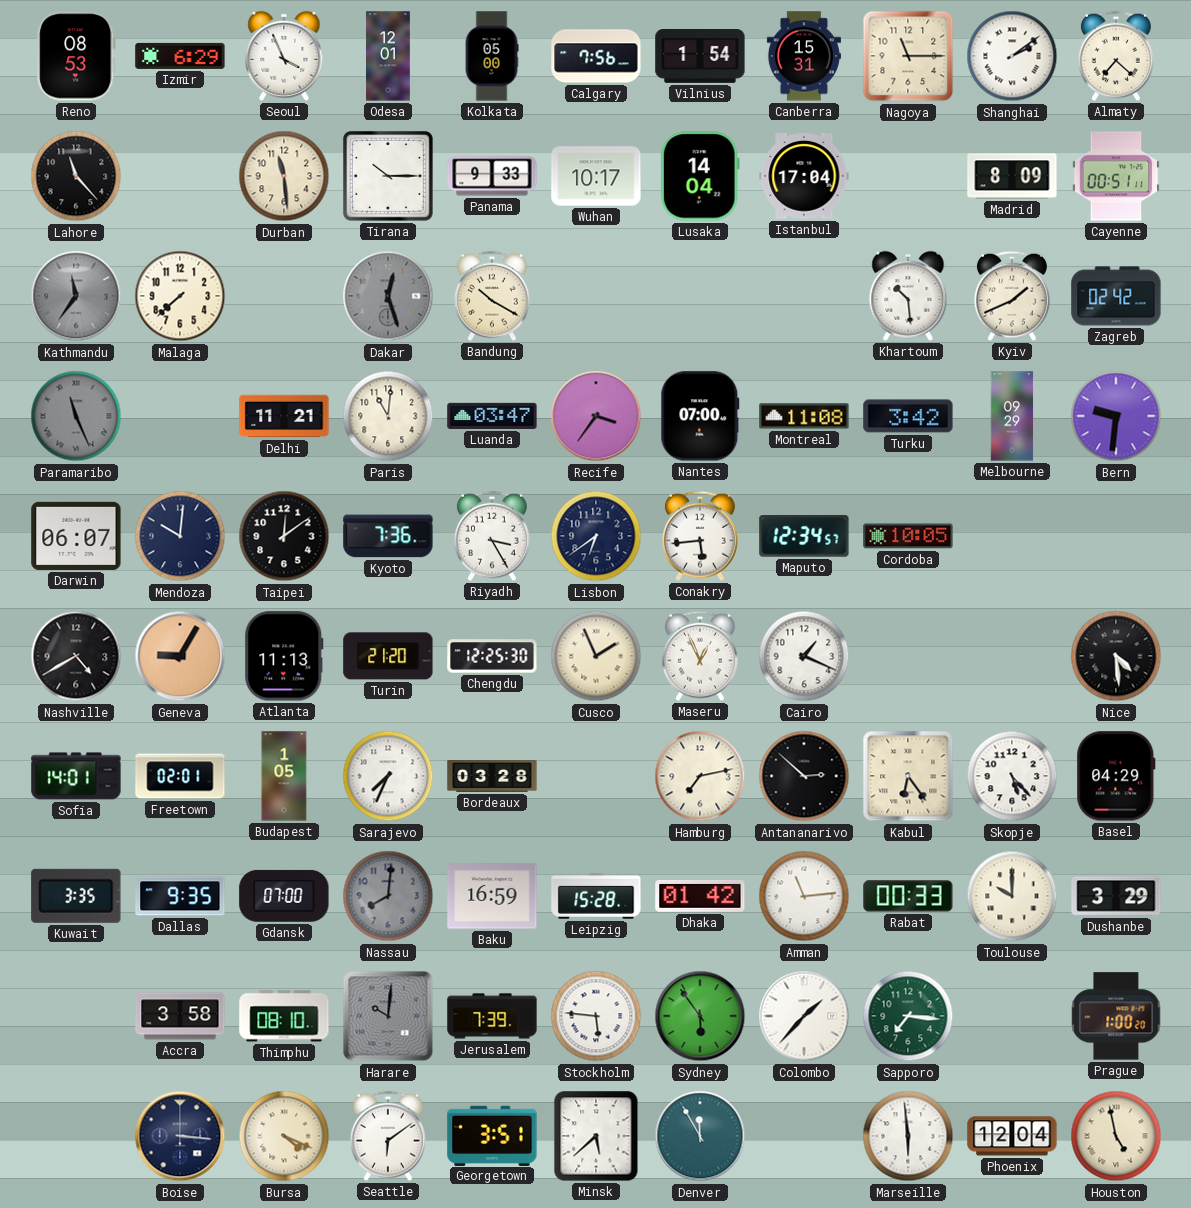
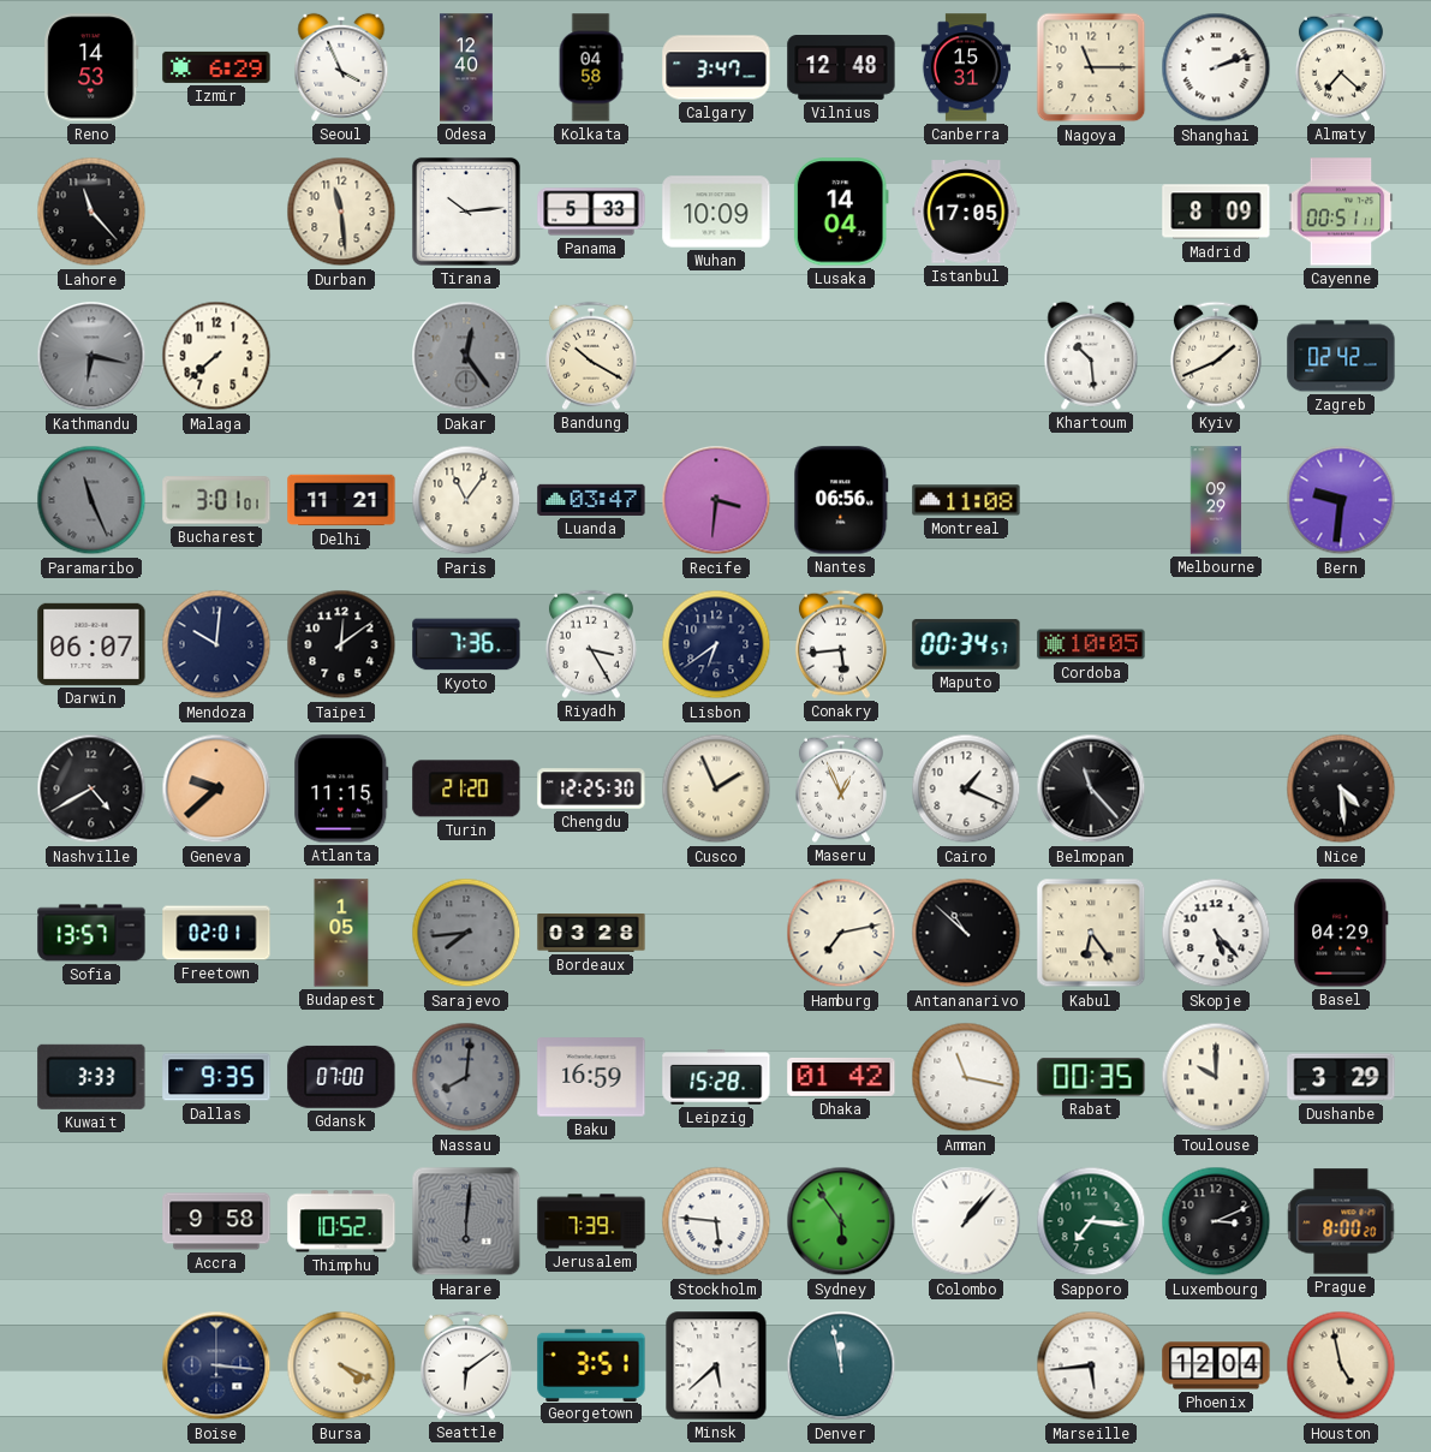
Reno: 08:53 -> 14:53
Odesa: 12:01 -> 12:40
Kolkata: 05:00 -> 04:58
Calgary: 7:56 -> 3:47
Vilnius: 1:54 -> 12:48
Shanghai: 2:09 -> 2:12
Tirana: 10:15 -> 10:14
Panama: 9:33 -> 5:33
Wuhan: 10:17 -> 10:09
Istanbul: 17:04 -> 17:05
Kathmandu: 11:36 -> 6:17
Dakar: 12:27 -> 12:24
Bucharest: none -> 3:01
Paris: 11:01 -> 11:06
Recife: 3:36 -> 3:31
Nantes: 07:00 -> 06:56
Turku: 3:42 -> none
Maputo: 12:34 -> 00:34
Geneva: 9:05 -> 9:38
Atlanta: 11:13 -> 11:15
Belmopan: none -> 11:23
Sofia: 14:01 -> 13:57
Sarajevo: 7:34 -> 7:44
Sarajevo dial: white -> grey
Antananarivo: 2:52 -> 10:52
Kuwait: 3:35 -> 3:33
Amman: 11:14 -> 11:17
Rabat: 00:33 -> 00:35
Accra: 3:58 -> 9:58
Thimphu: 08:10 -> 10:52
Harare: 10:01 -> 6:01
Colombo: 1:37 -> 1:07
Luxembourg: none -> 3:11
Prague: 1:00 -> 8:00
Denver: 11:55 -> 11:58
Marseille: 5:59 -> 5:44
